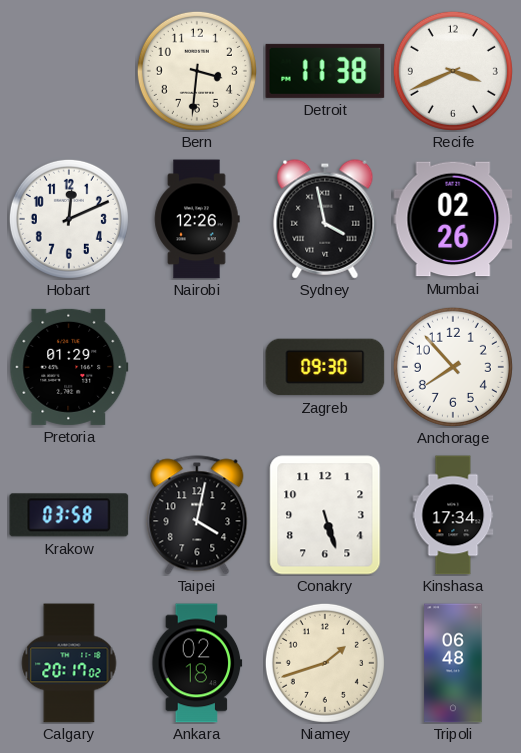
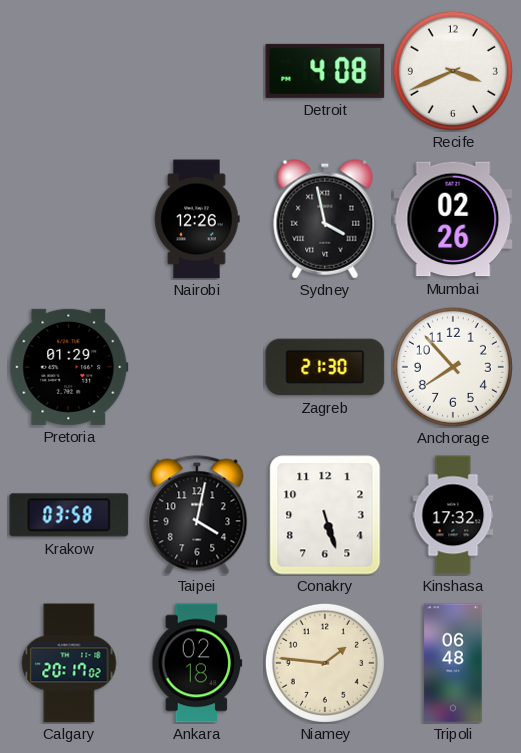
Bern: 3:31 -> none
Detroit: 11:38 -> 4:08
Hobart: 12:11 -> none
Zagreb: 09:30 -> 21:30
Kinshasa: 17:34 -> 17:32
Niamey: 1:42 -> 1:46
